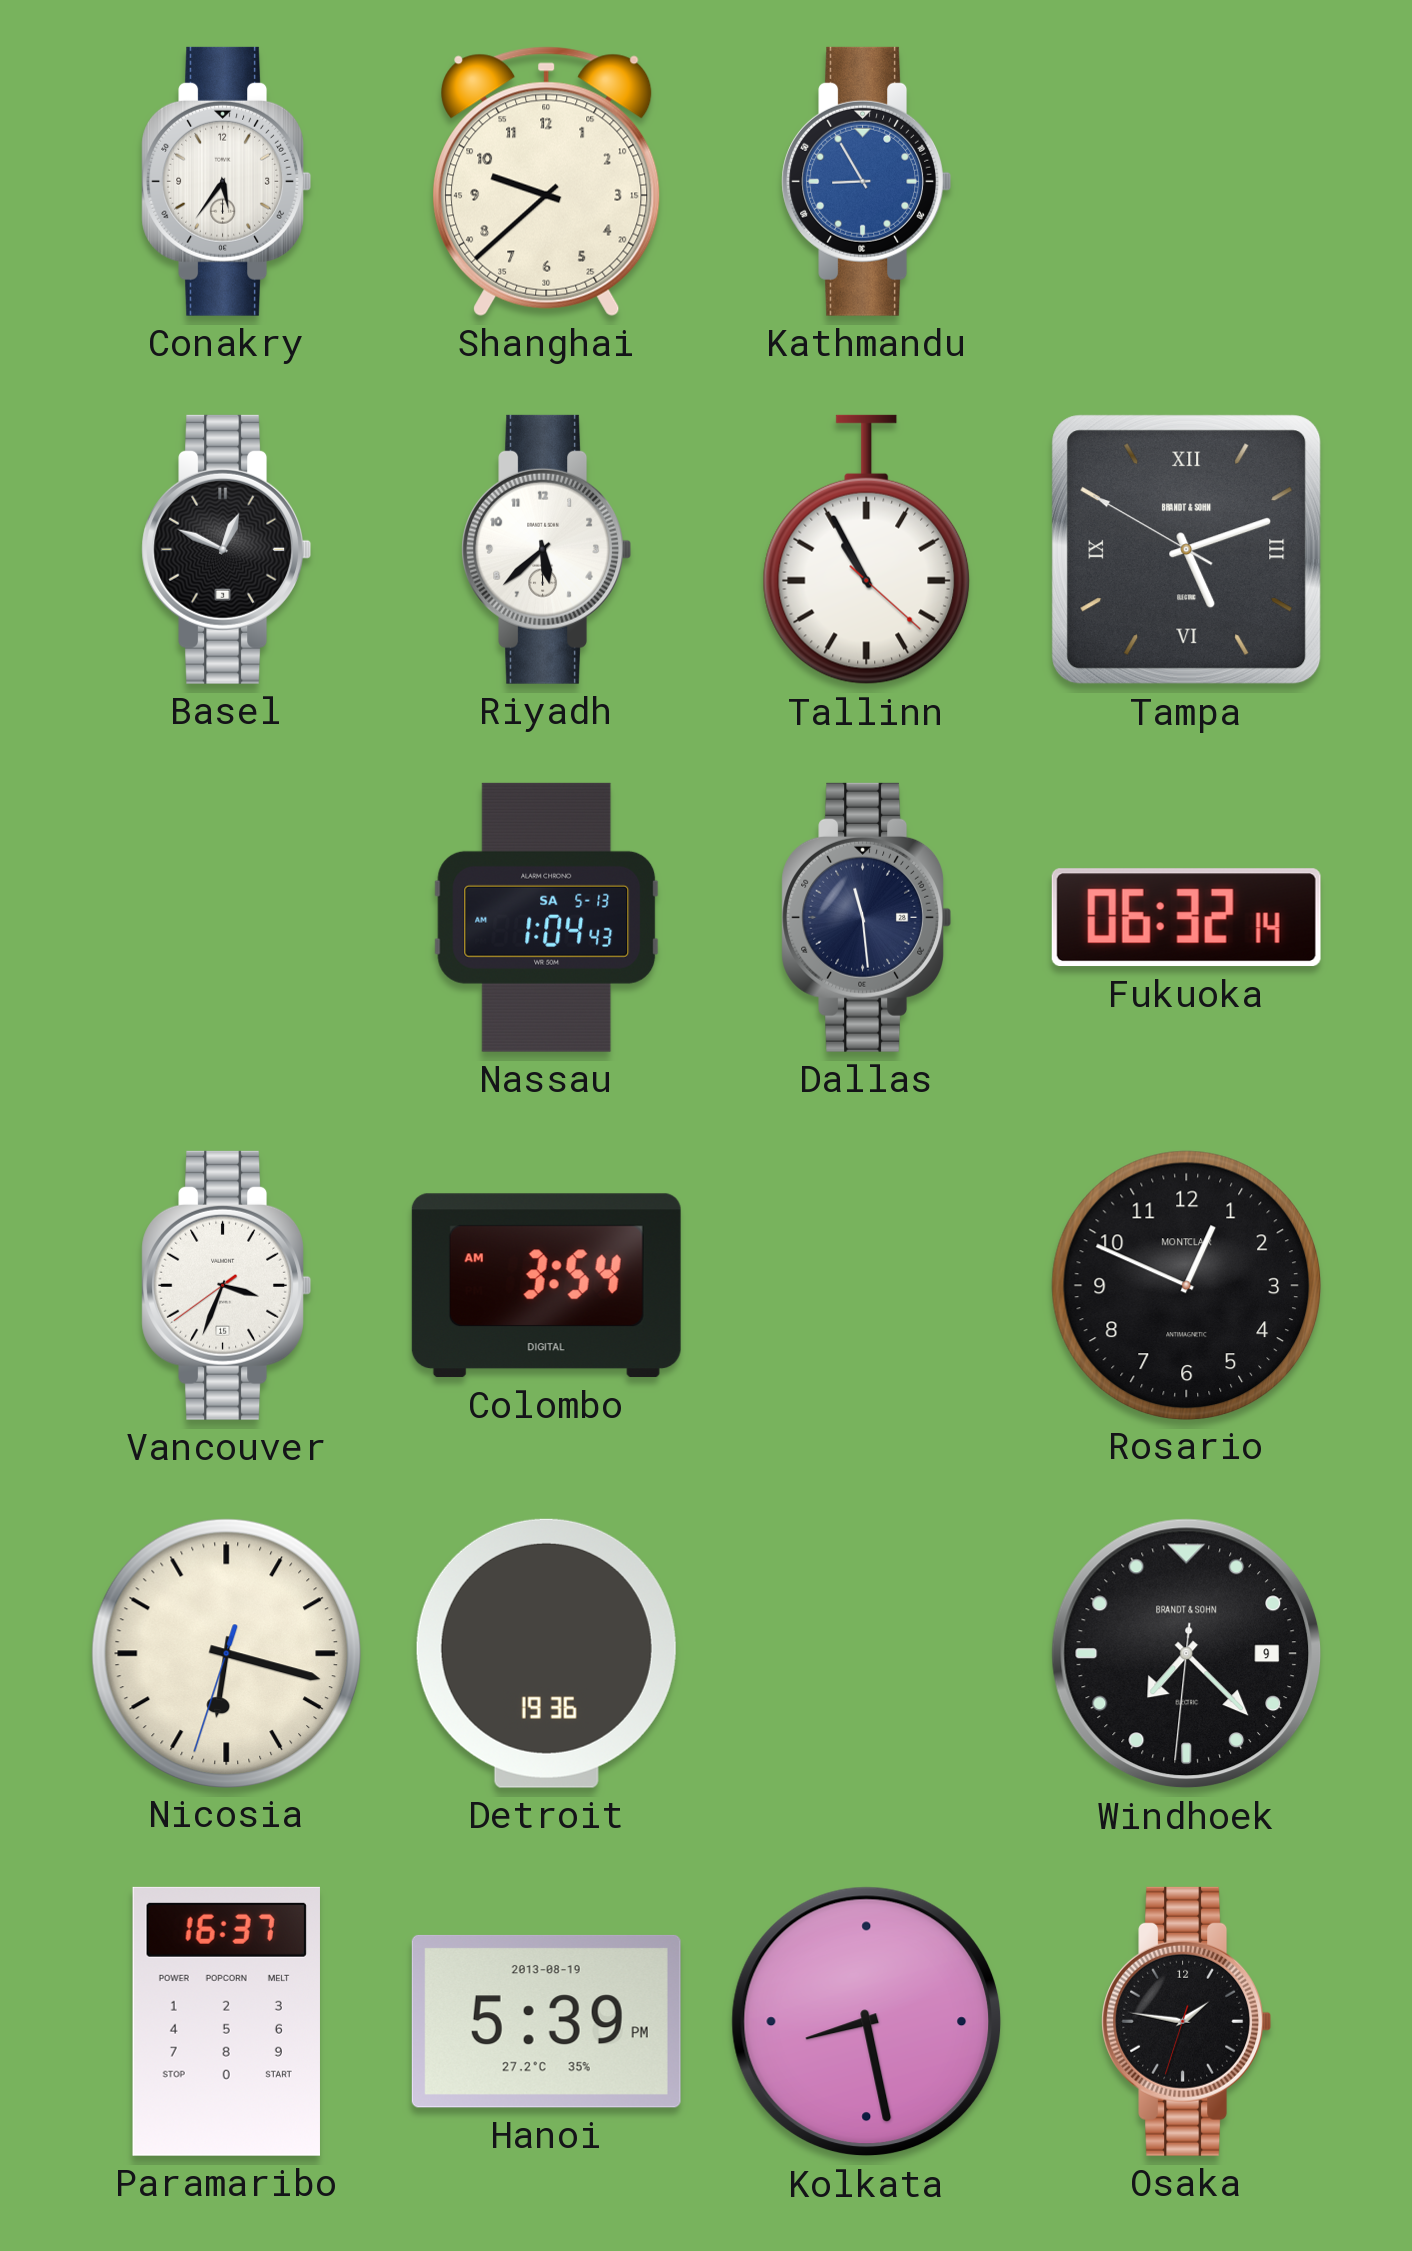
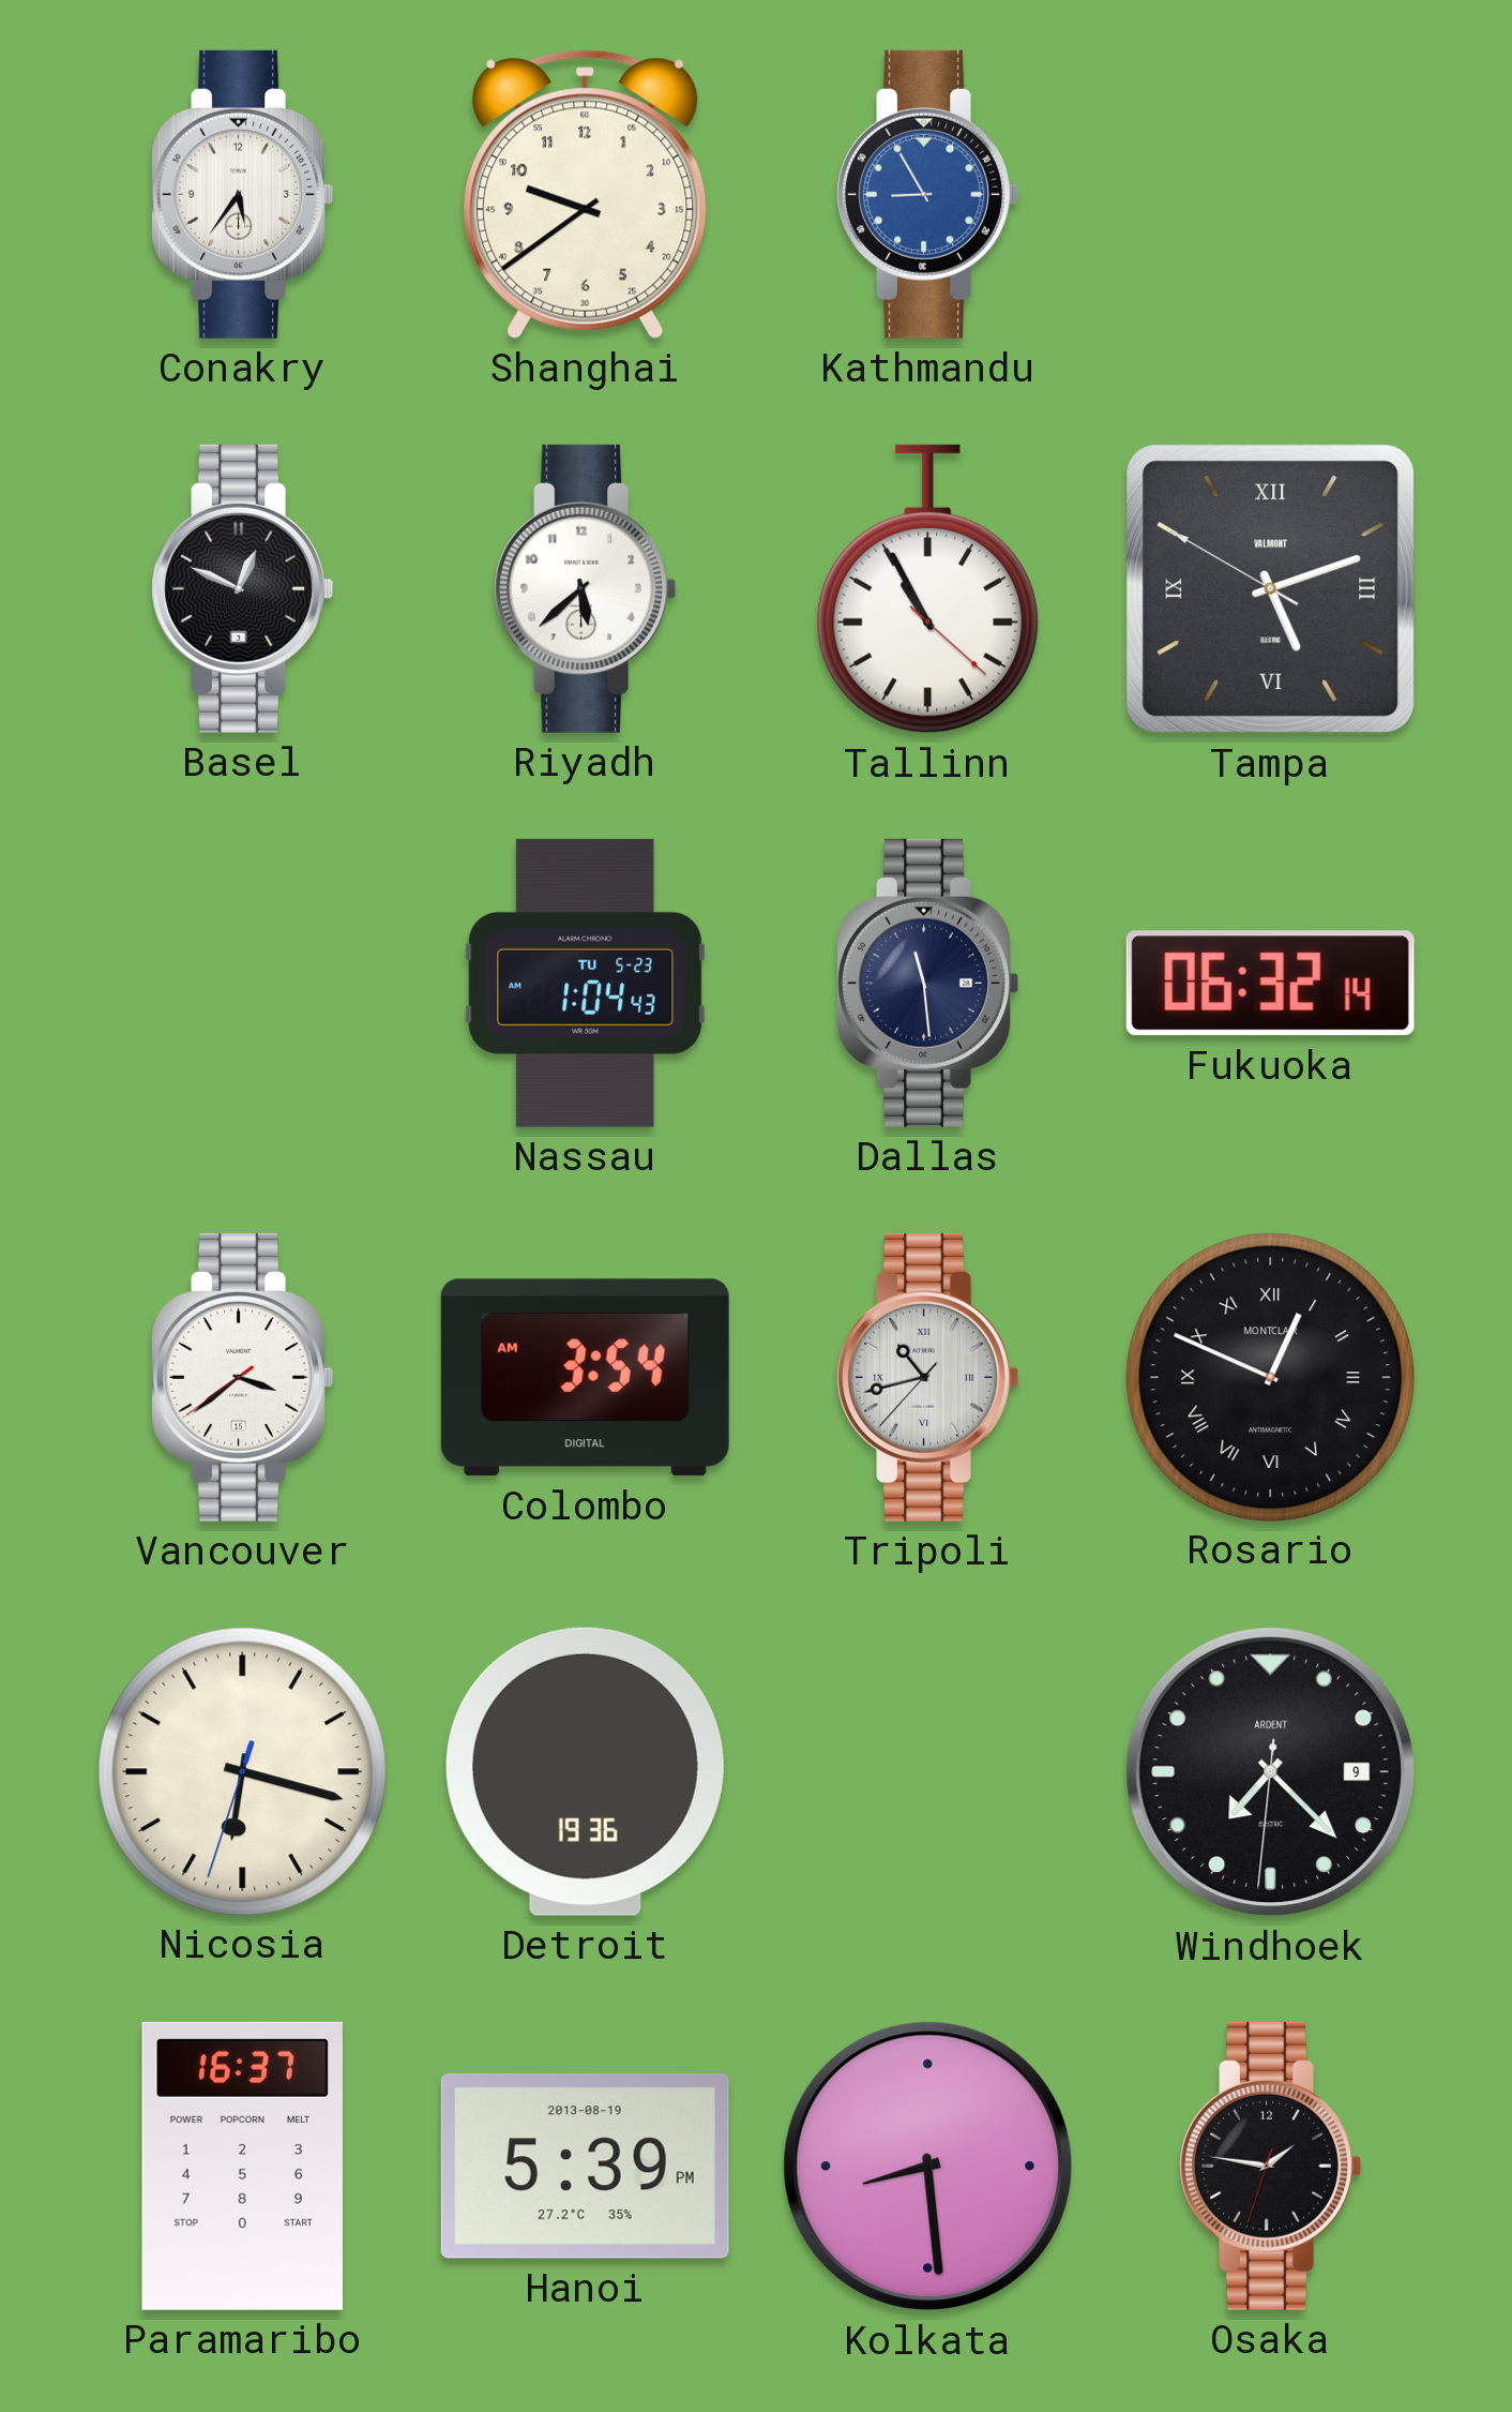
Shanghai: 9:38 -> 9:39
Tampa brand: BRANDT & SOHN -> VALMONT
Nassau date: SA 5-13 -> TU 5-23
Vancouver: 3:33 -> 3:38
Tripoli: none -> 10:42
Rosario numerals: Arabic -> Roman
Windhoek brand: BRANDT & SOHN -> ARDENT
Kolkata: 8:28 -> 8:29
